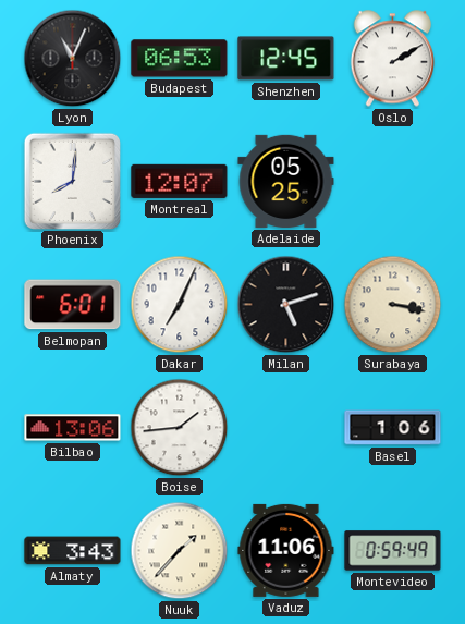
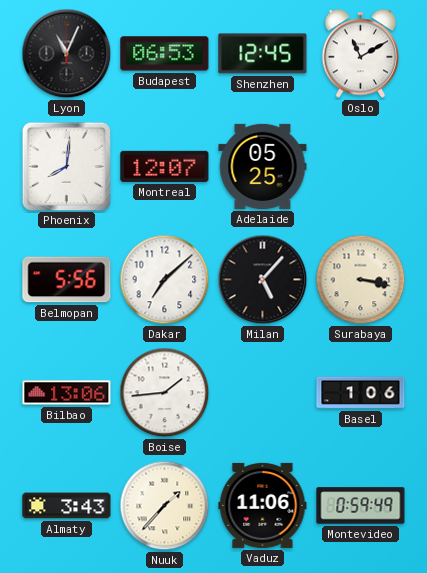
Oslo: 2:10 -> 11:10
Belmopan: 6:01 -> 5:56
Dakar: 7:04 -> 7:08
Milan: 5:12 -> 5:07
